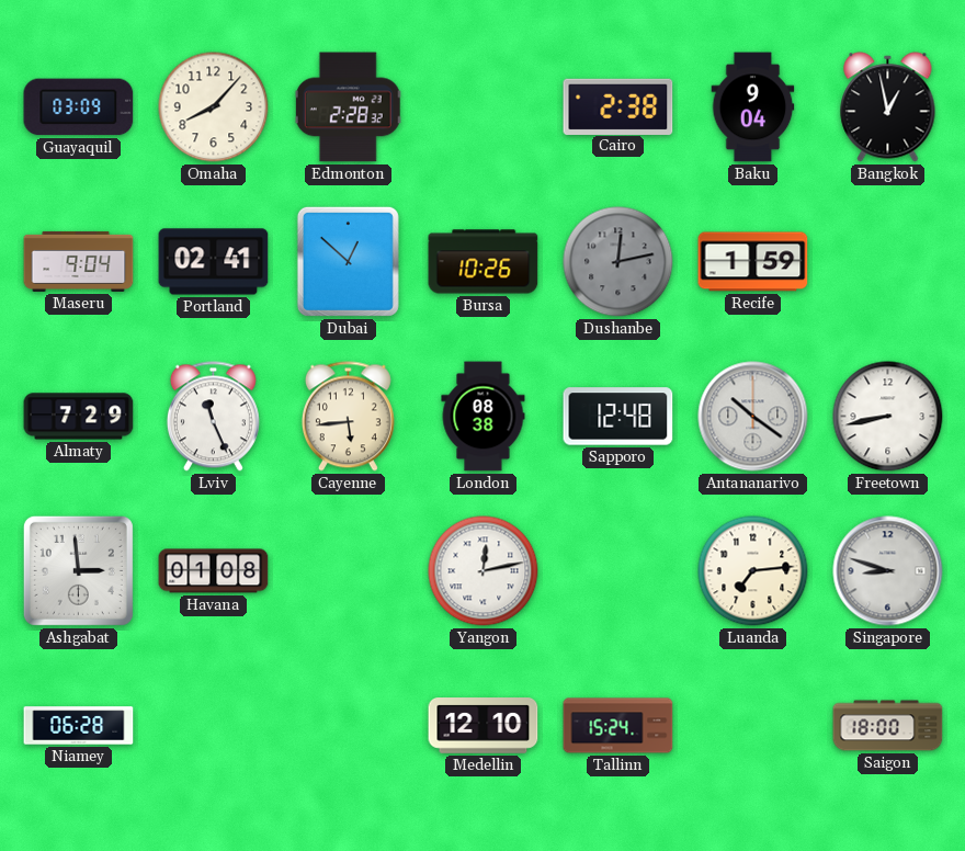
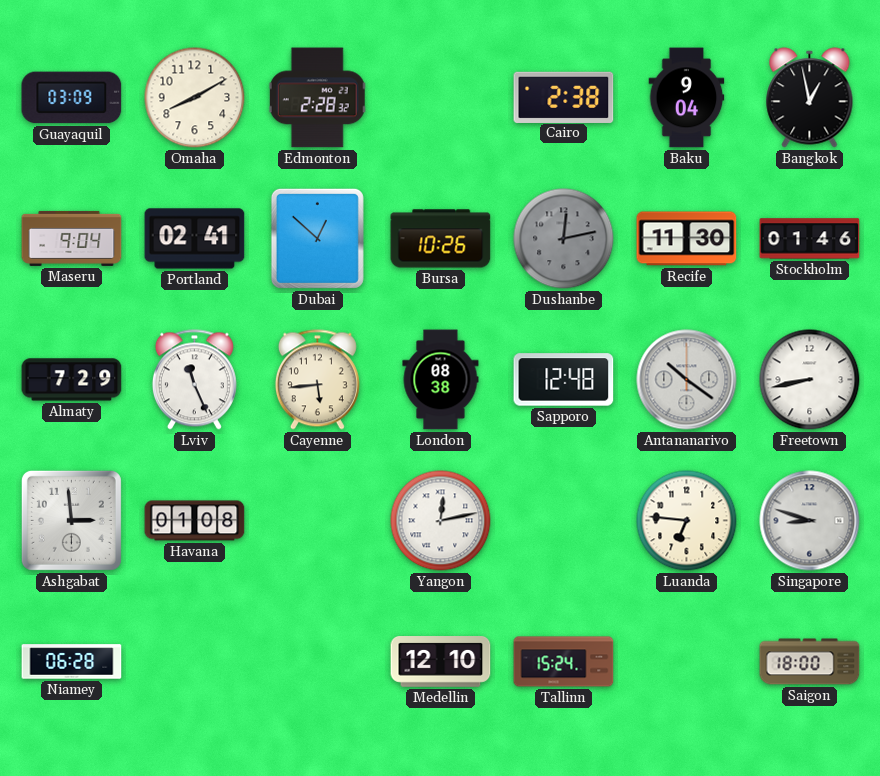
Omaha: 8:07 -> 8:10
Recife: 1:59 -> 11:30
Stockholm: none -> 01:46
Luanda: 7:14 -> 6:46
